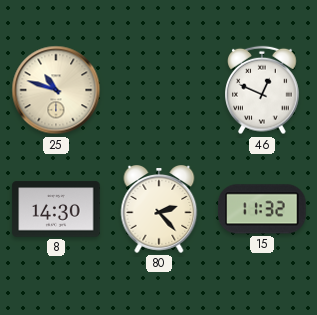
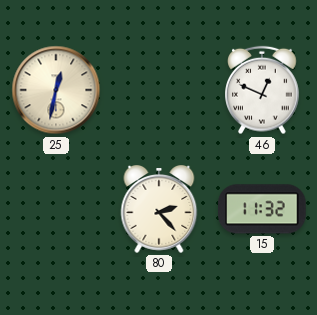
25: 10:48 -> 12:32
8: 14:30 -> none
